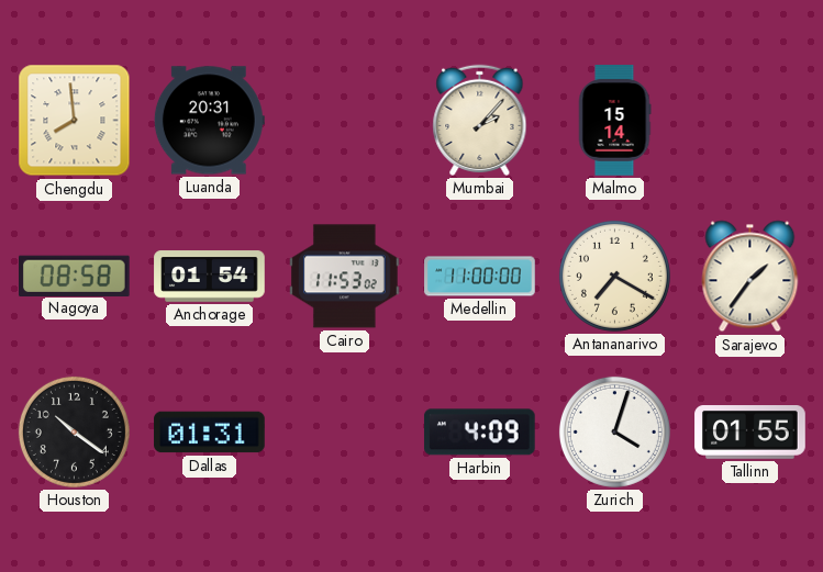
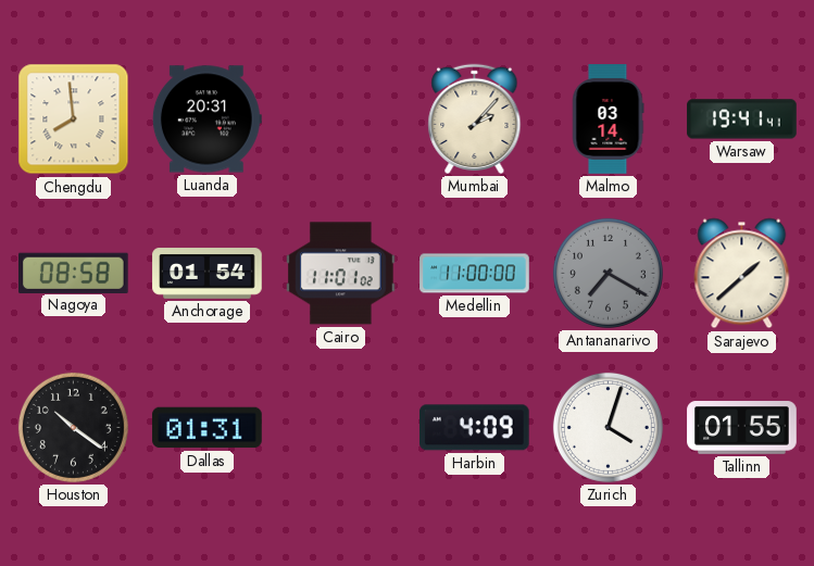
Malmo: 15:14 -> 03:14
Warsaw: none -> 19:41
Cairo: 11:53 -> 11:01
Antananarivo dial: cream -> grey
Sarajevo: 1:36 -> 1:38
